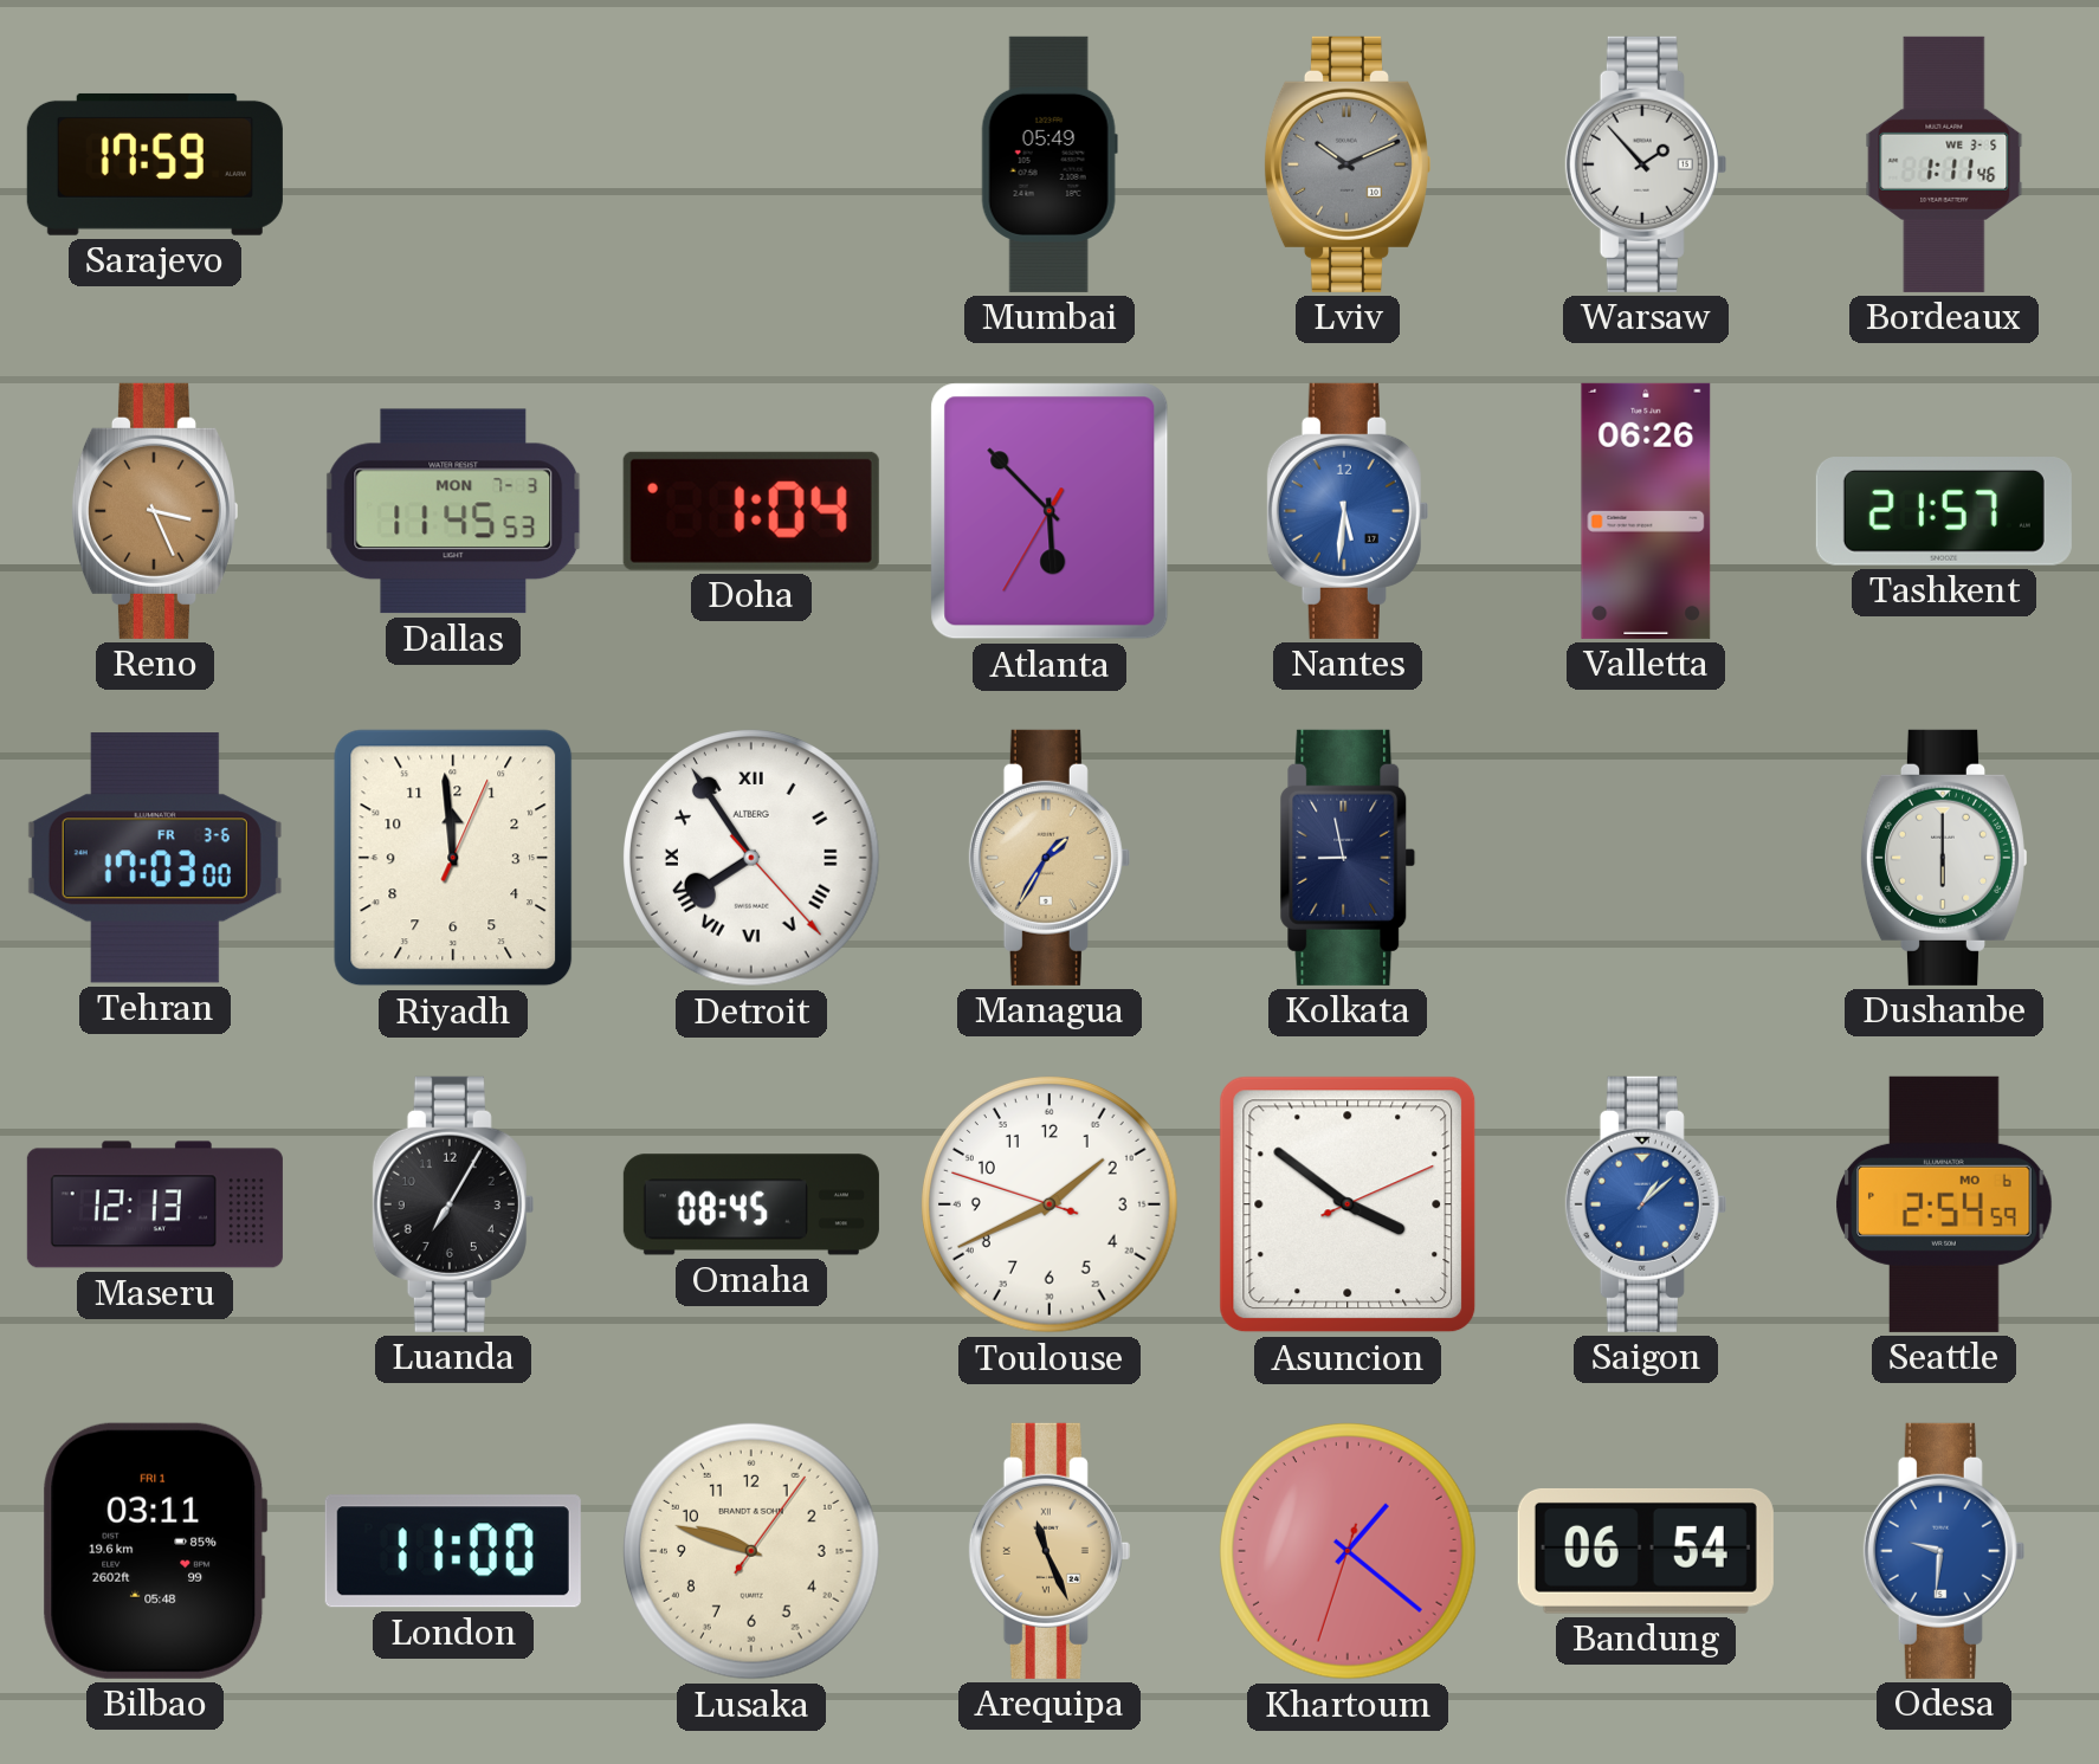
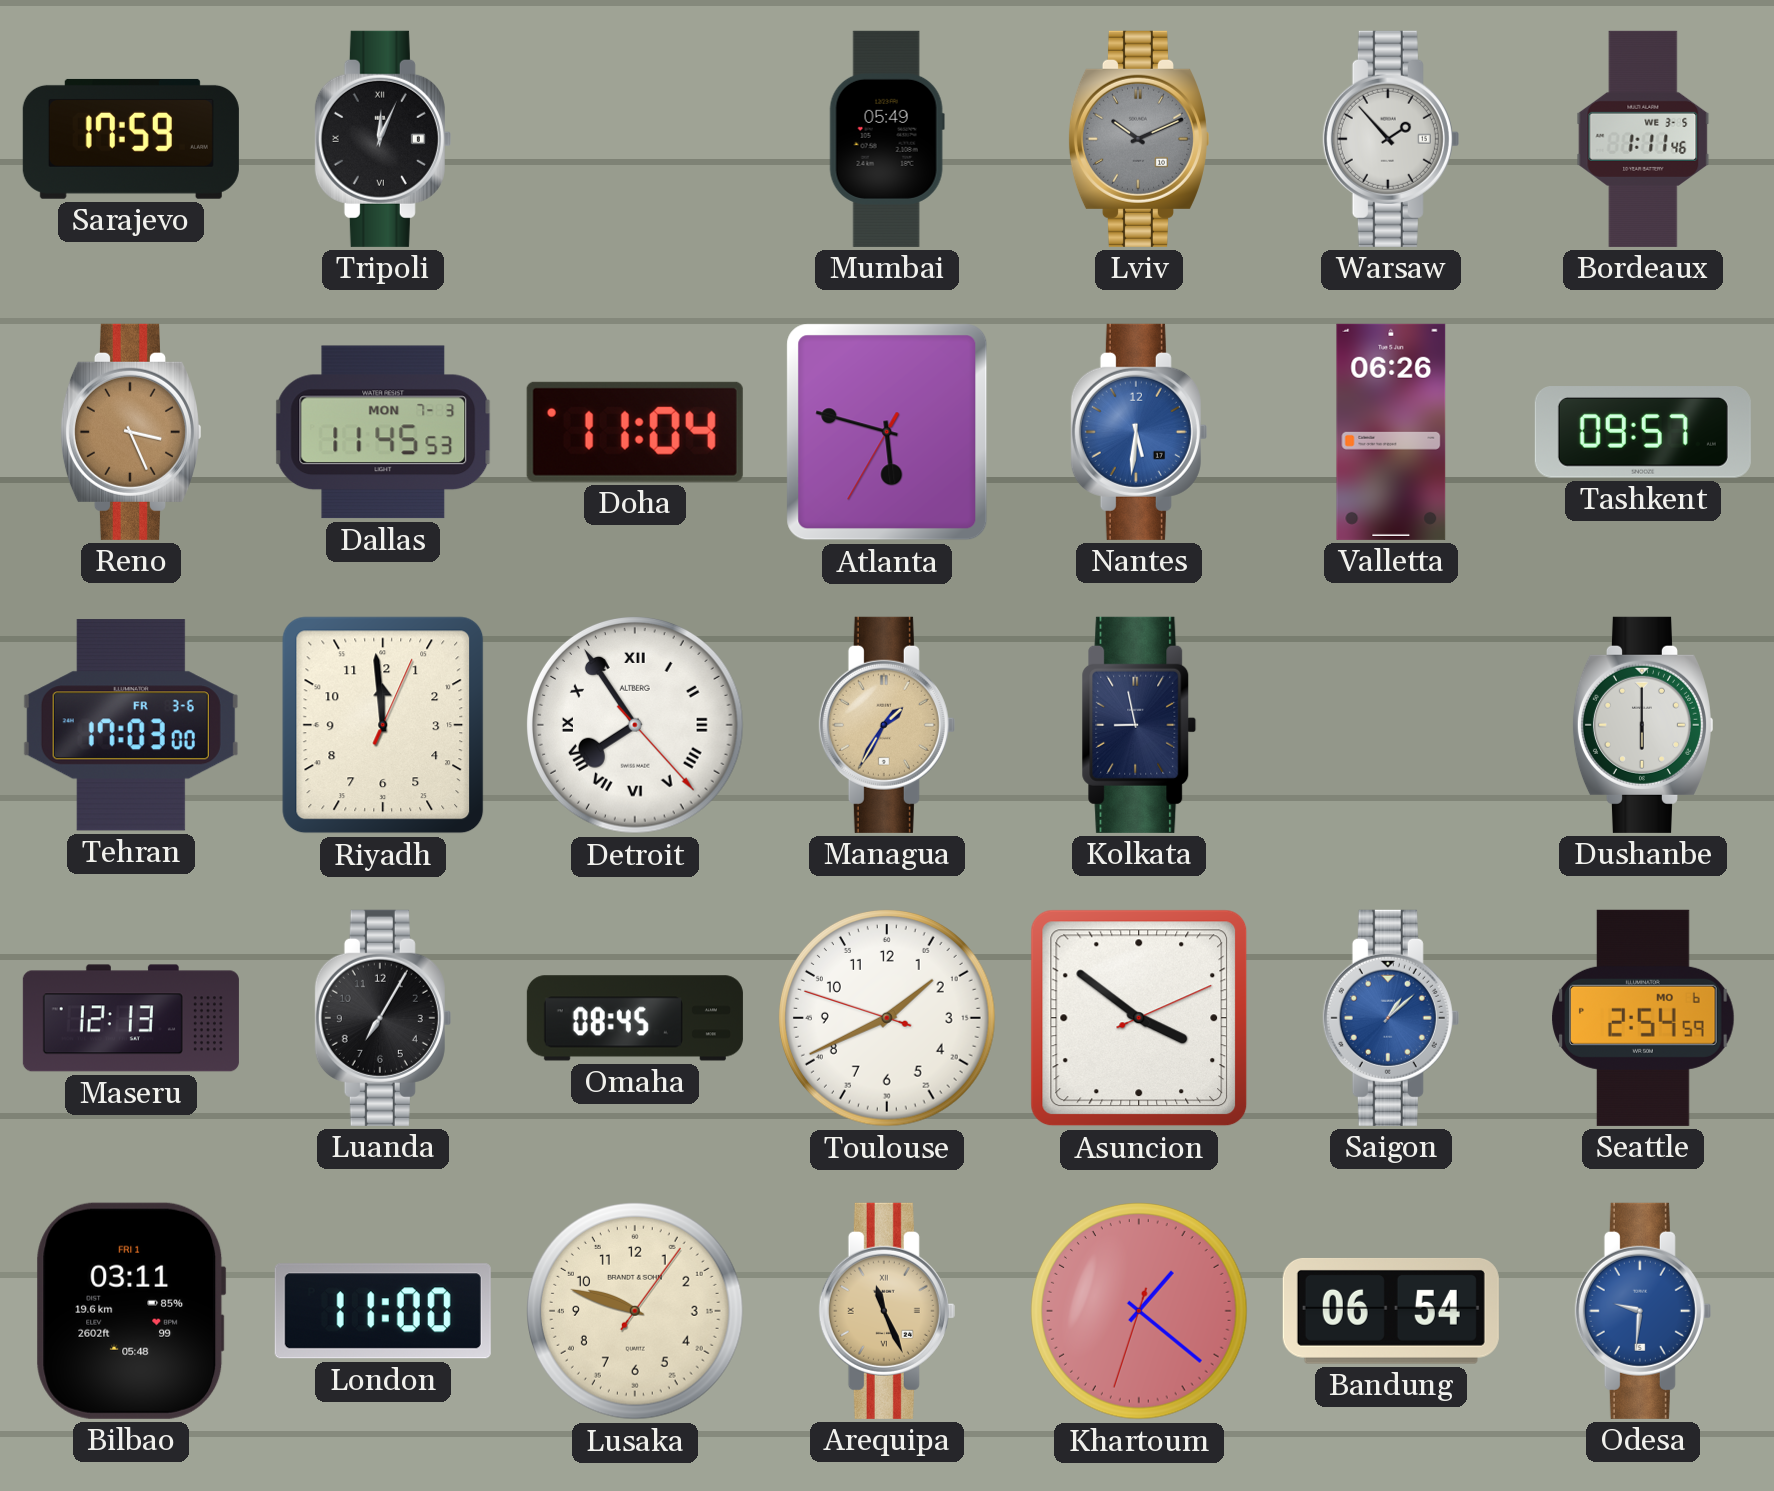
Tripoli: none -> 12:04
Doha: 1:04 -> 11:04
Atlanta: 5:52 -> 5:47
Tashkent: 21:57 -> 09:57
